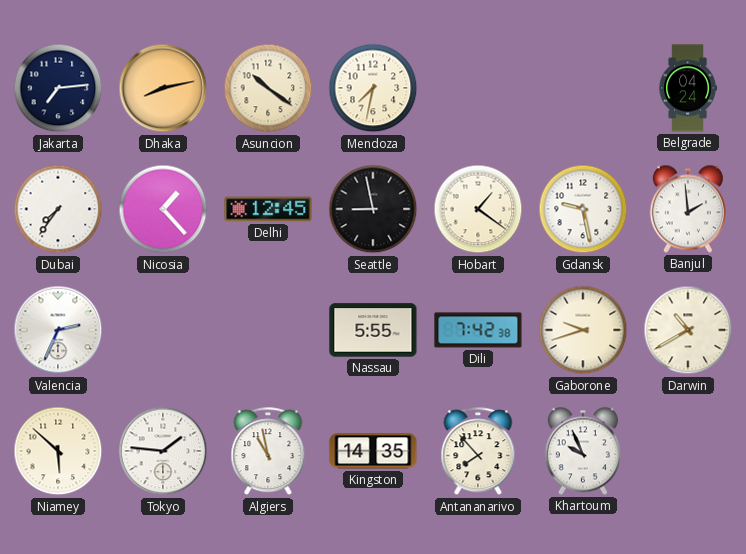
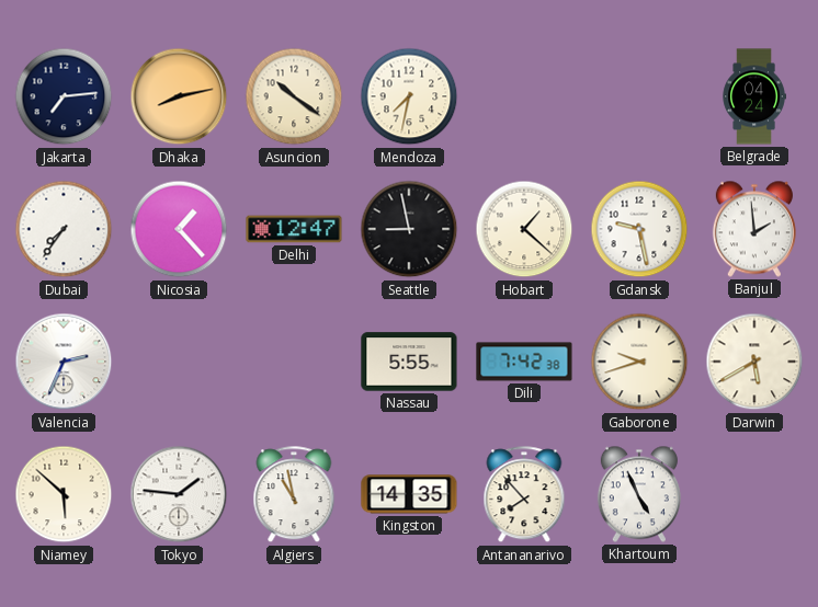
Delhi: 12:45 -> 12:47
Hobart: 1:21 -> 1:22
Darwin: 10:40 -> 5:40
Khartoum: 9:56 -> 4:56
